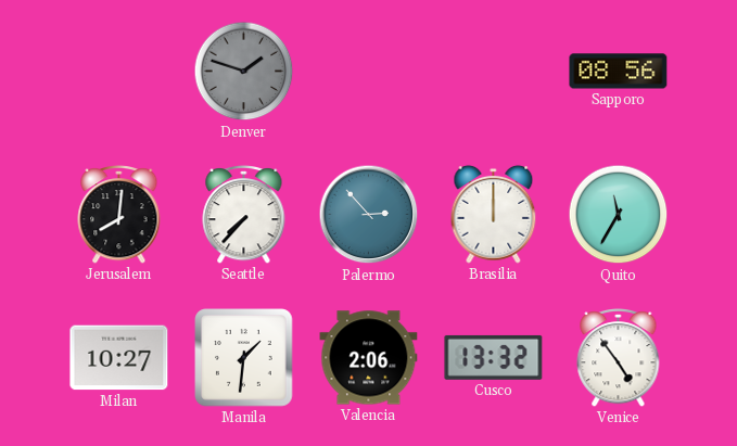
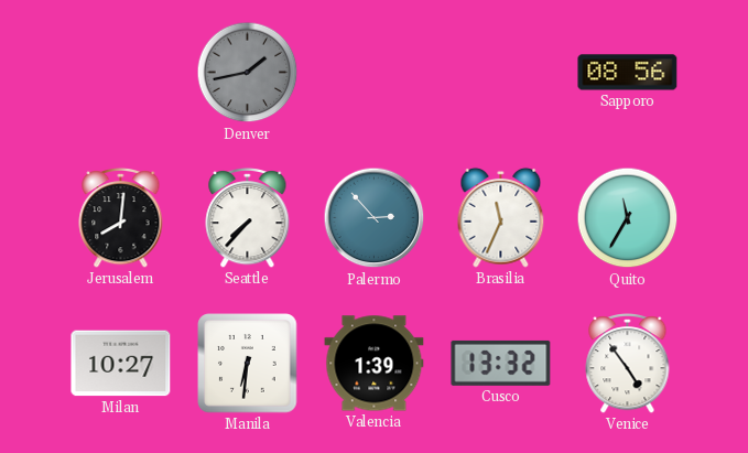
Denver: 1:48 -> 1:43
Brasilia: 12:00 -> 11:34
Manila: 1:31 -> 6:31
Valencia: 2:06 -> 1:39
